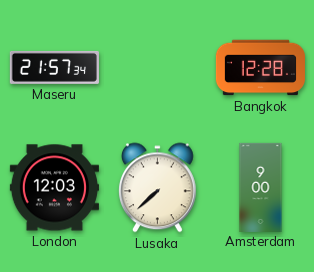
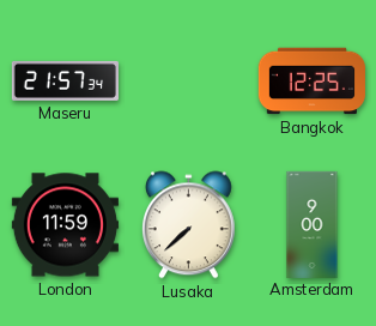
Bangkok: 12:28 -> 12:25
London: 12:03 -> 11:59
